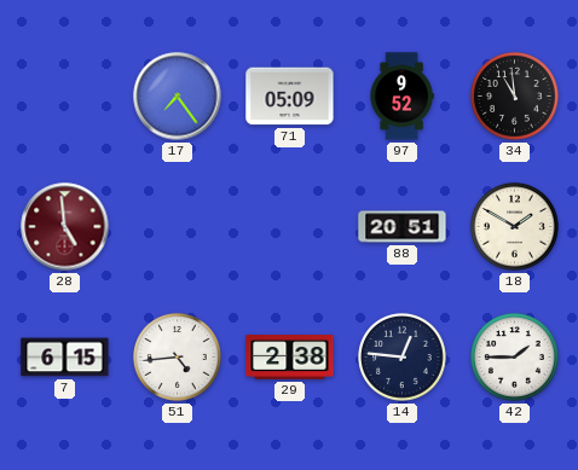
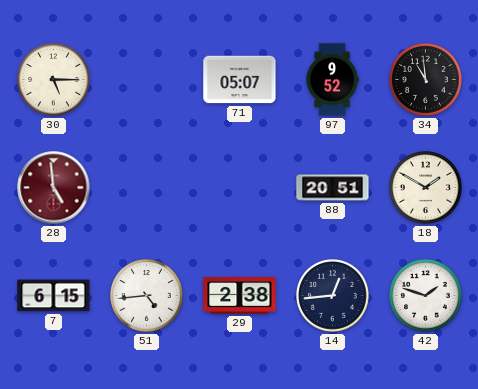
30: none -> 5:15
17: 7:24 -> none
71: 05:09 -> 05:07
14: 12:46 -> 12:44
42: 1:45 -> 1:48
